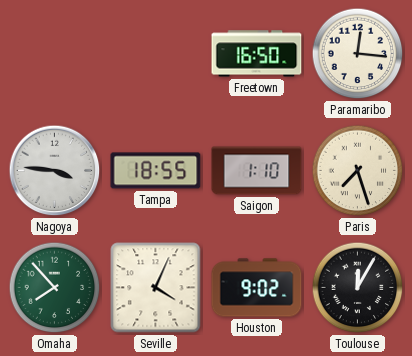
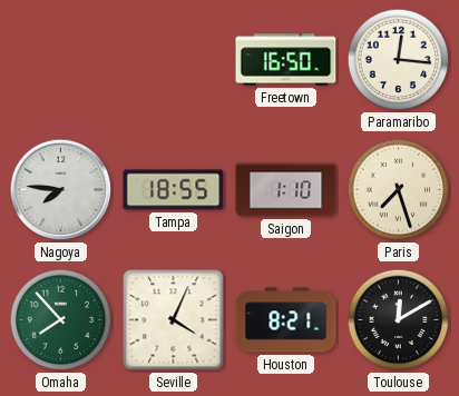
Nagoya: 3:46 -> 7:46
Houston: 9:02 -> 8:21
Toulouse: 12:05 -> 12:10
